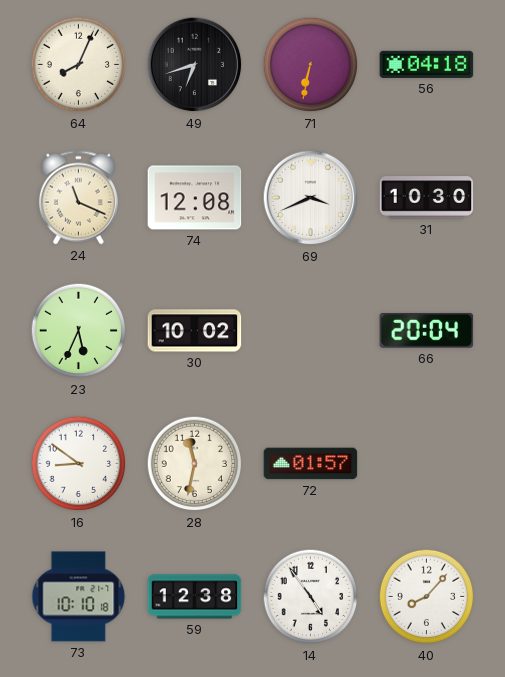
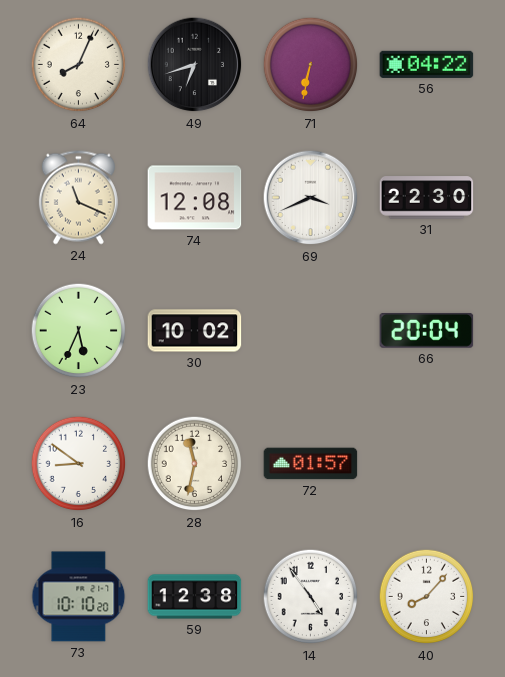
56: 04:18 -> 04:22
31: 10:30 -> 22:30
73: 10:10:18 -> 10:10:20
